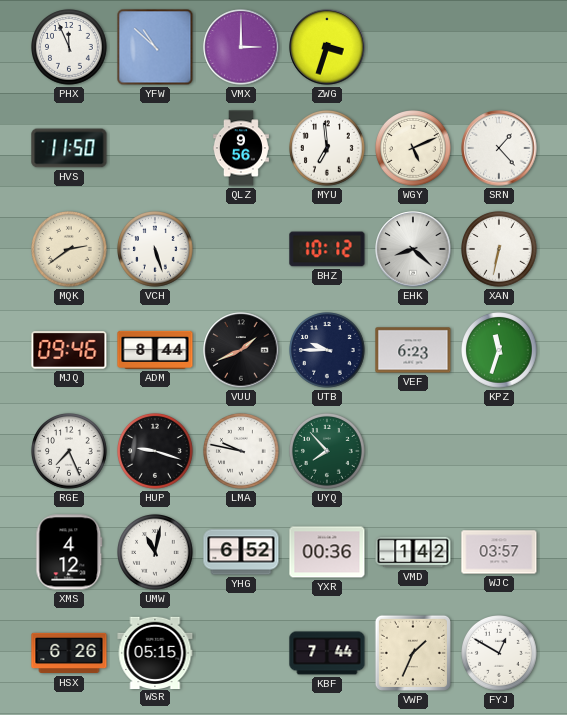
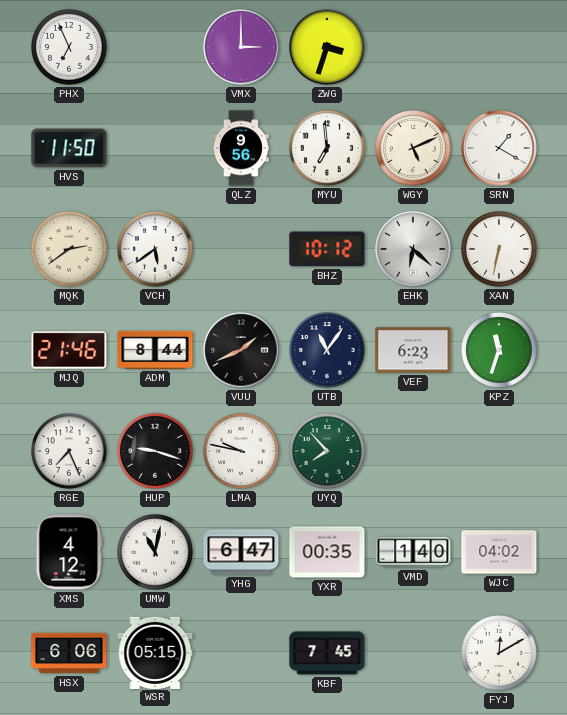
PHX: 11:56 -> 6:56
YFW: 10:52 -> none
SRN: 1:23 -> 1:20
VCH: 5:27 -> 5:39
EHK: 8:22 -> 6:22
MJQ: 09:46 -> 21:46
UTB: 9:45 -> 11:06
YHG: 6:52 -> 6:47
YXR: 00:36 -> 00:35
VMD: 1:42 -> 1:40
WJC: 03:57 -> 04:02
HSX: 6:26 -> 6:06
KBF: 7:44 -> 7:45
VWP: 1:34 -> none
FYJ: 12:50 -> 12:10
